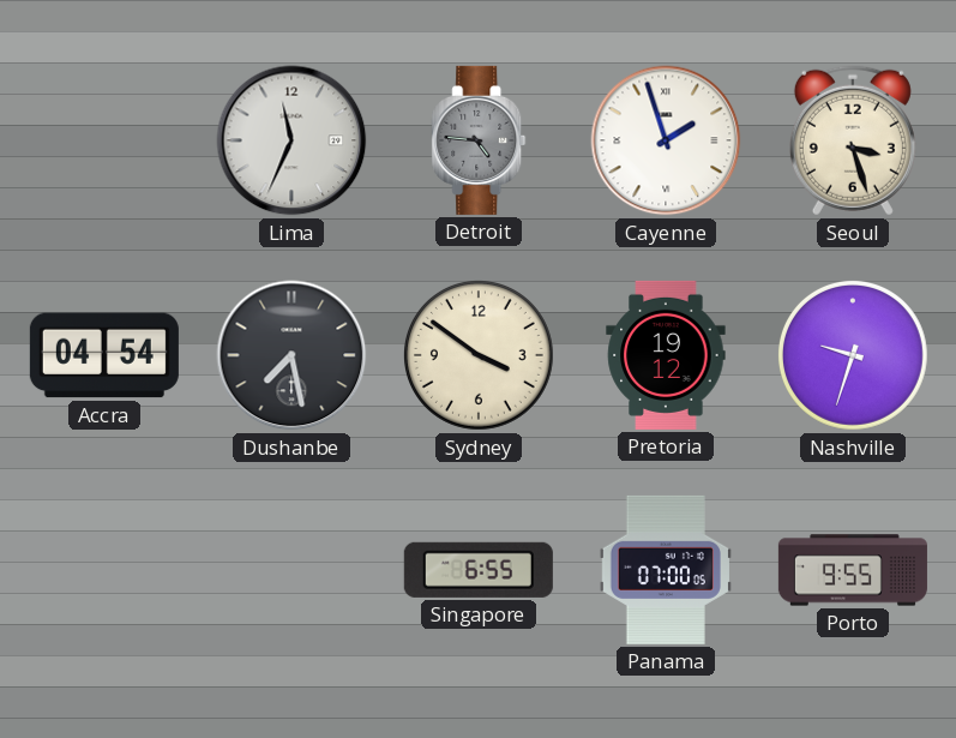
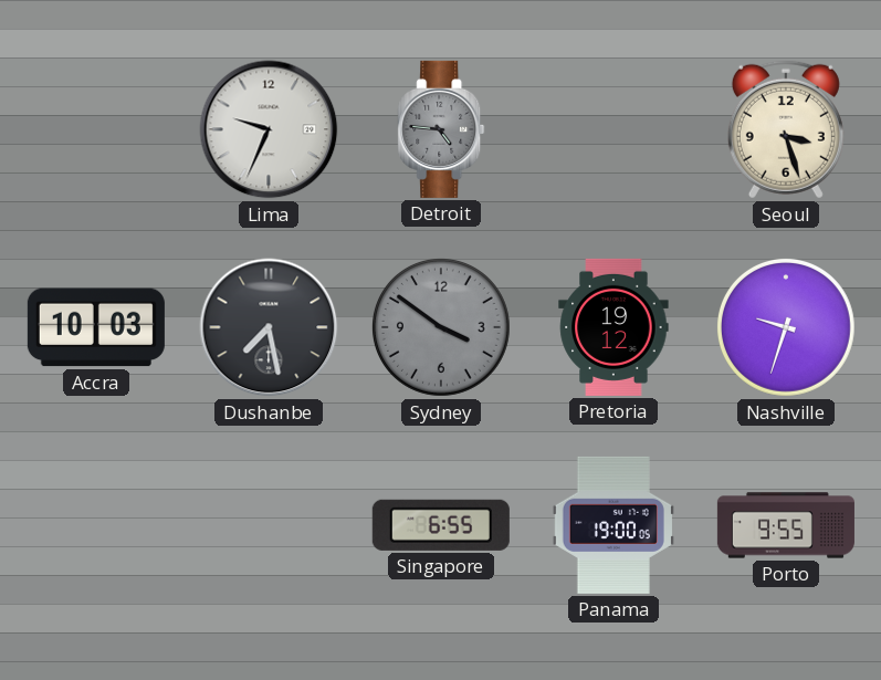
Lima: 11:34 -> 9:34
Cayenne: 1:57 -> none
Accra: 04:54 -> 10:03
Sydney dial: cream -> grey
Panama: 07:00 -> 19:00
